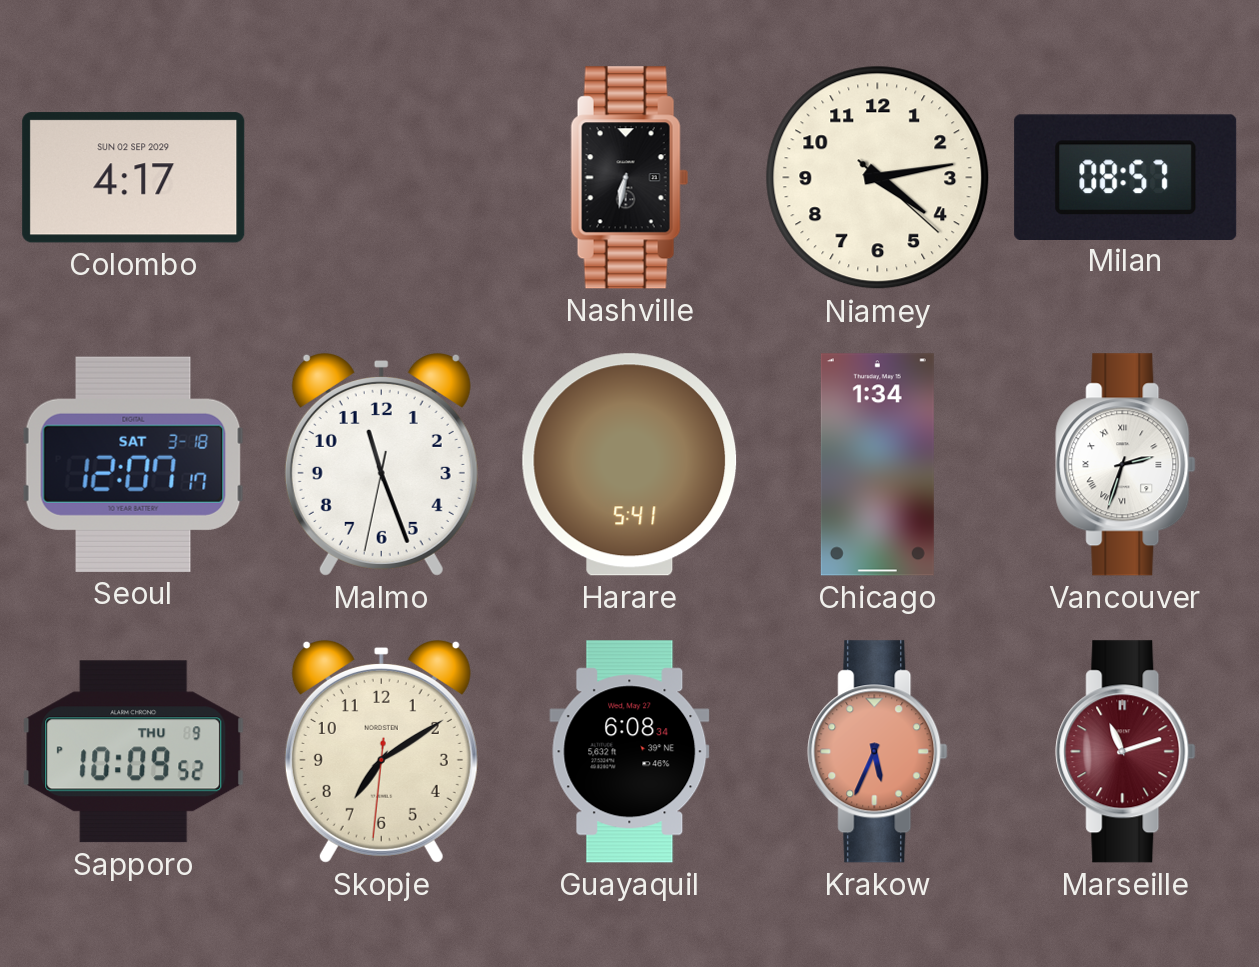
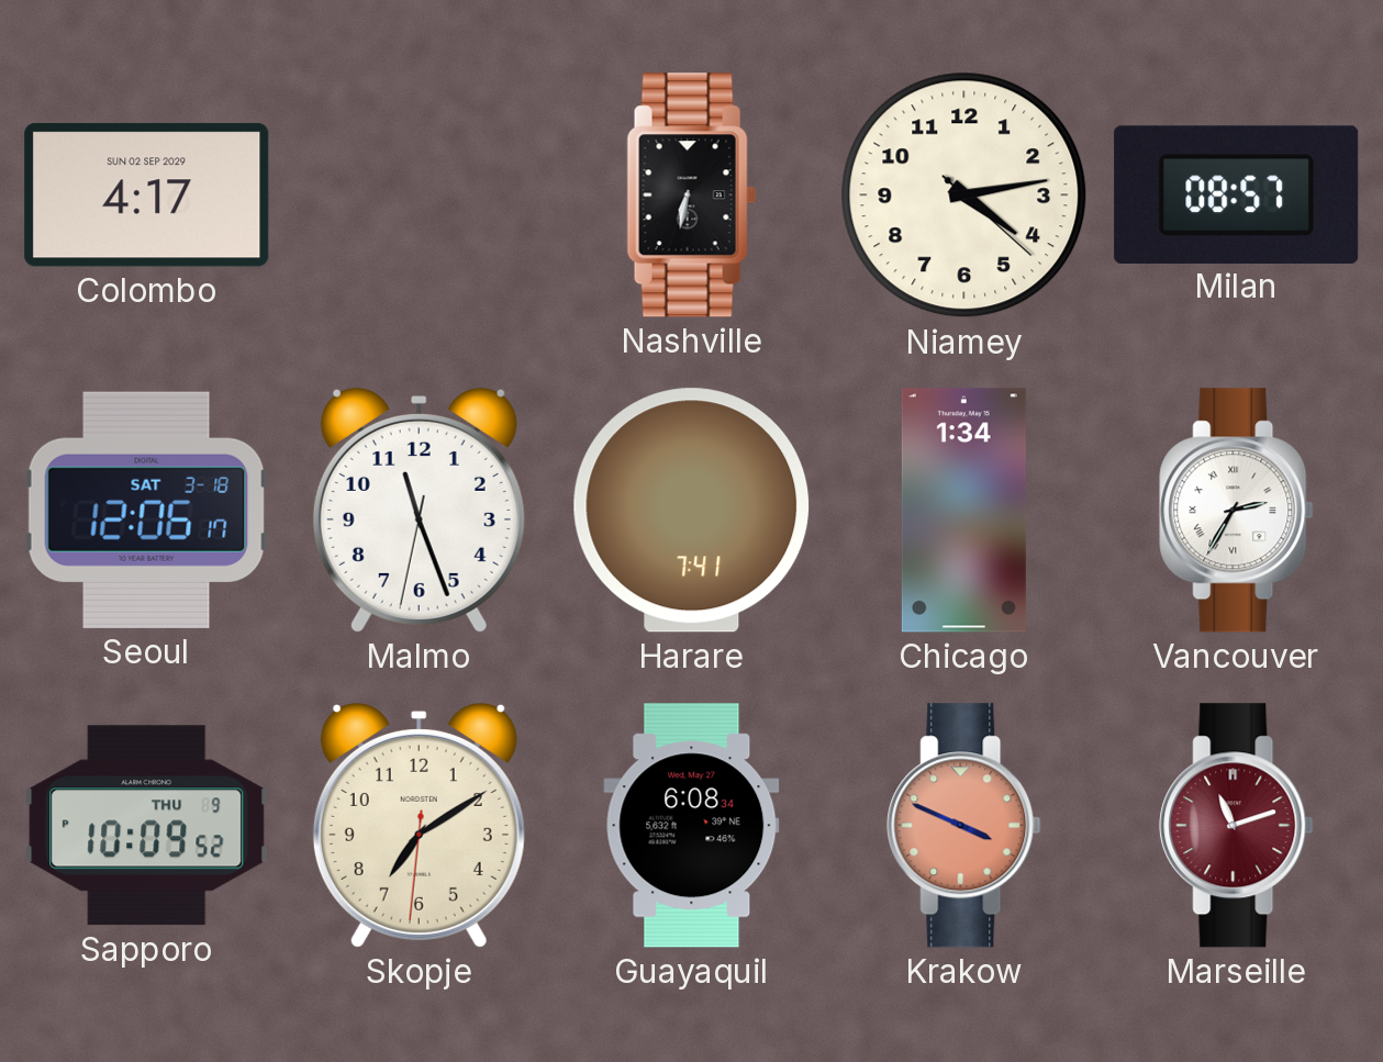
Seoul: 12:07 -> 12:06
Harare: 5:41 -> 7:41
Vancouver: 2:33 -> 2:35
Krakow: 5:34 -> 3:49
